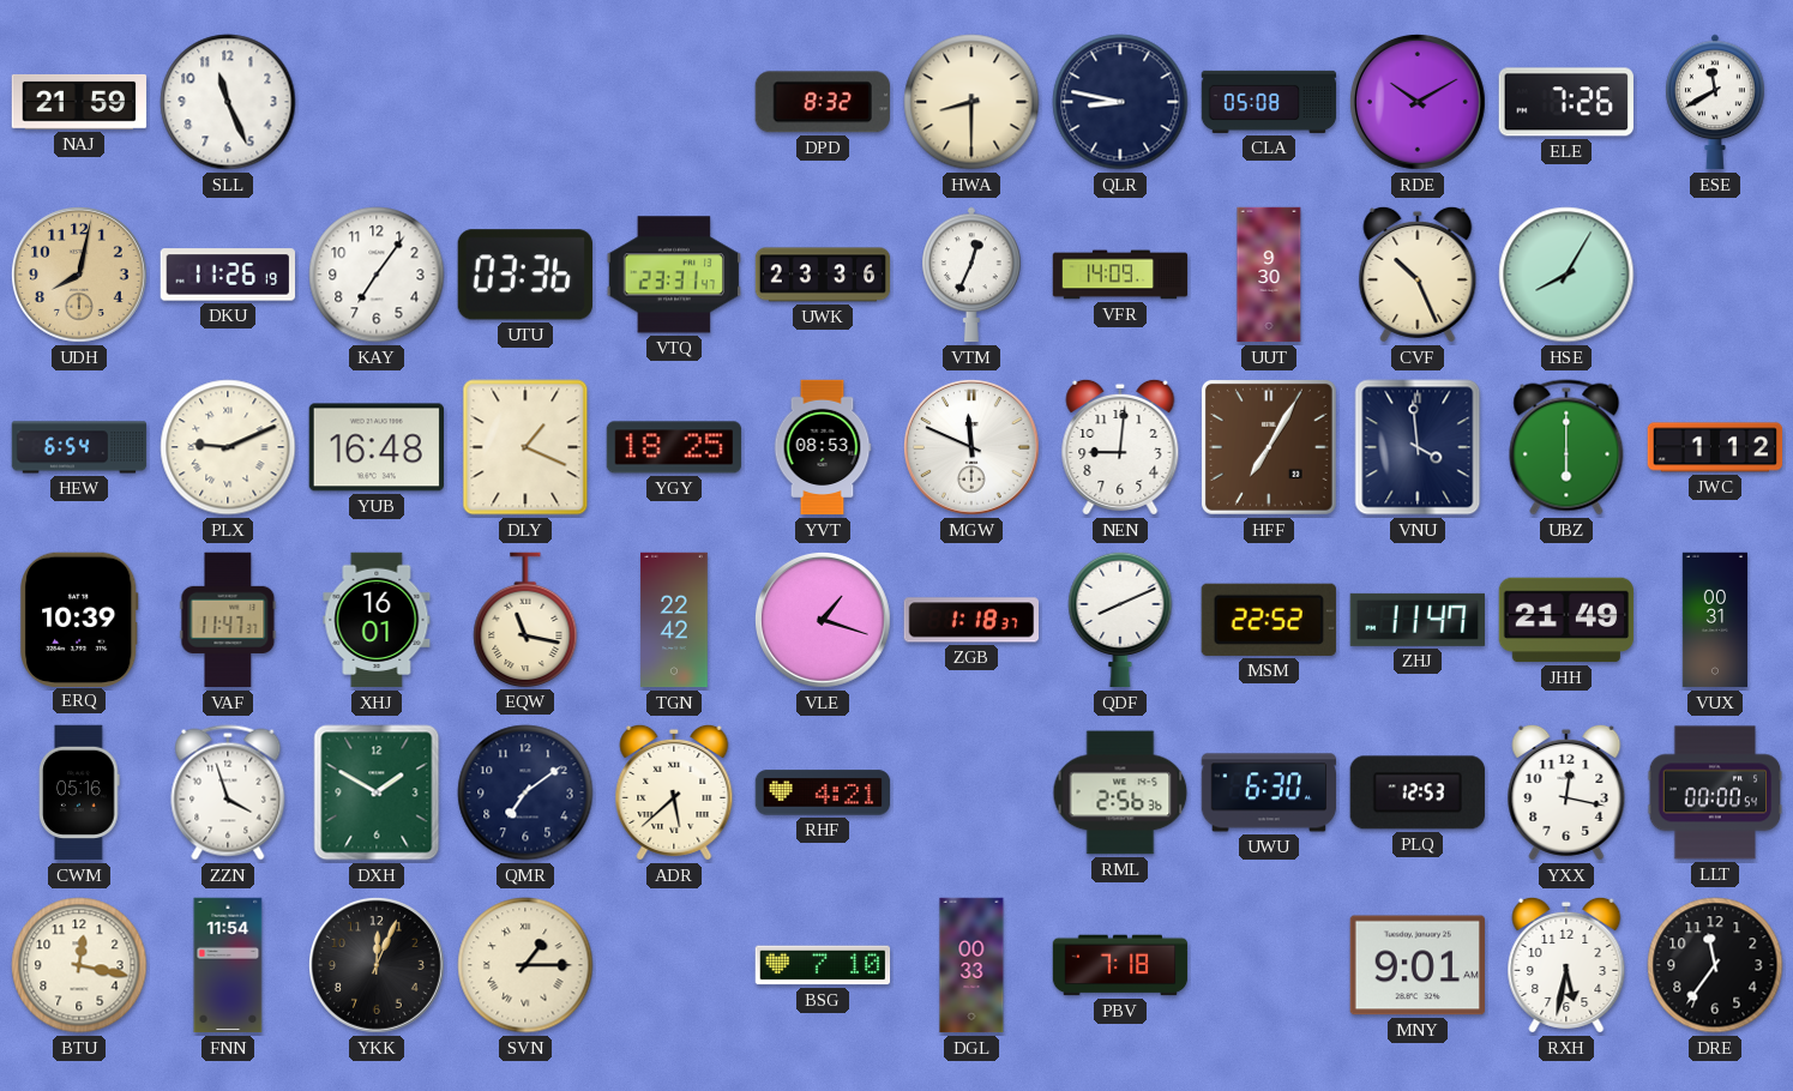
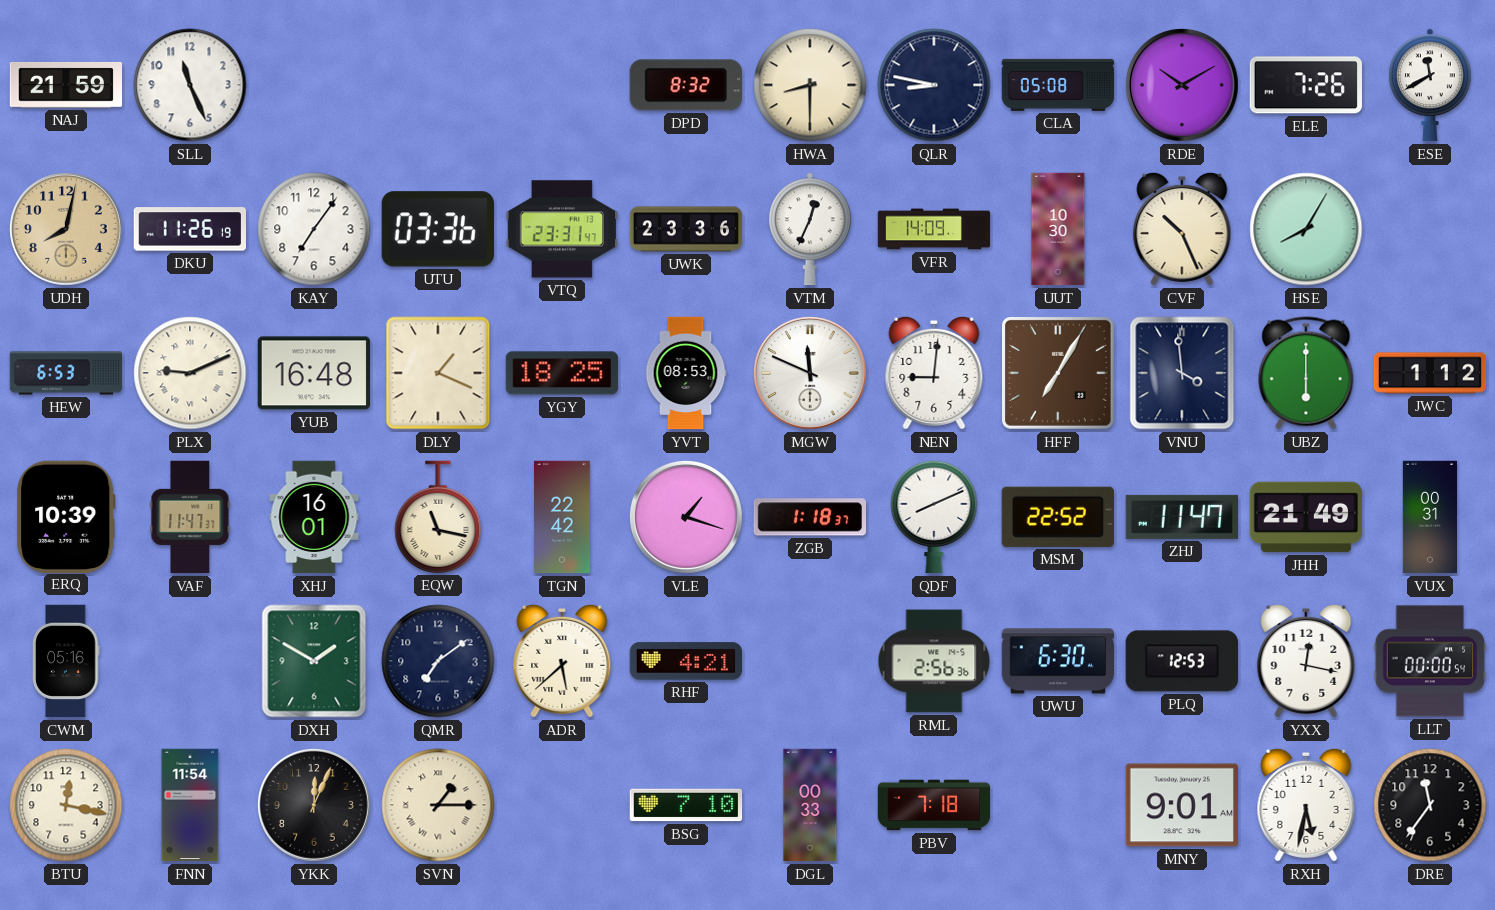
UUT: 9:30 -> 10:30
HEW: 6:54 -> 6:53
ZZN: 3:57 -> none
